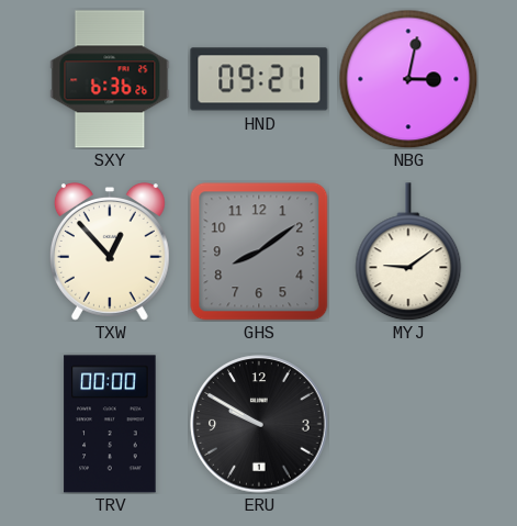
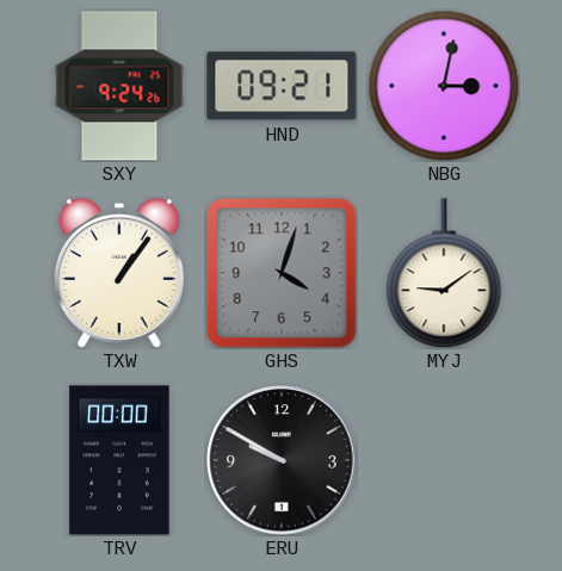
SXY: 6:36 -> 9:24
TXW: 12:53 -> 1:06
GHS: 8:09 -> 4:03
